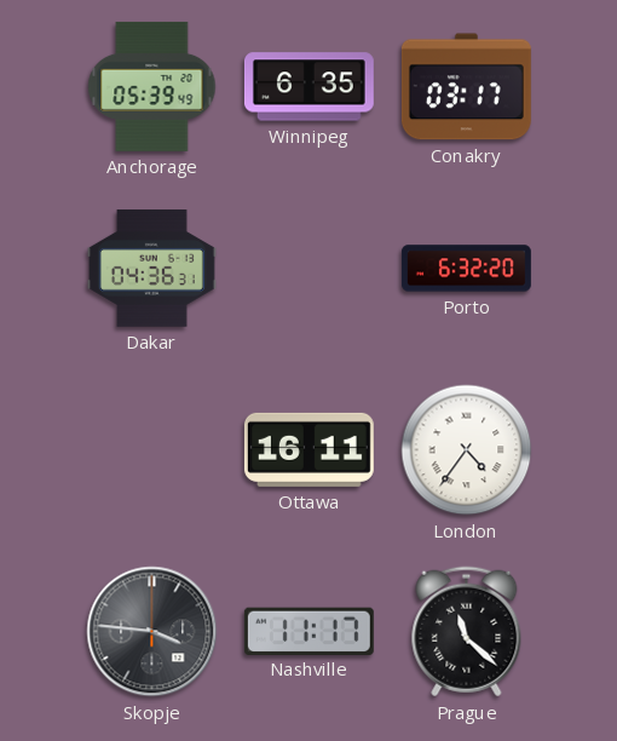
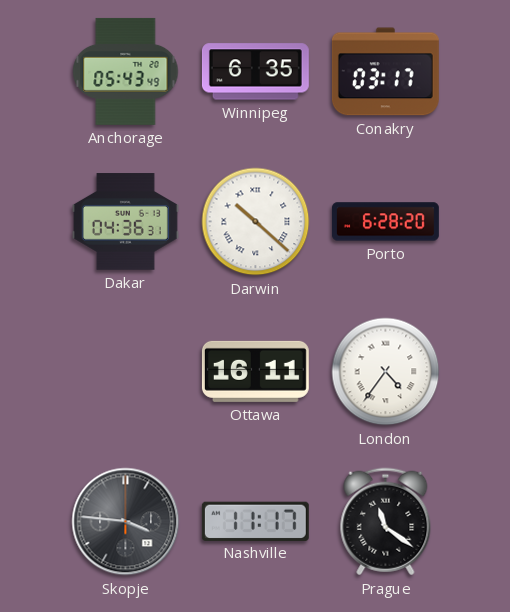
Anchorage: 05:39 -> 05:43
Darwin: none -> 10:22
Porto: 6:32 -> 6:28
Prague: 11:22 -> 11:21
